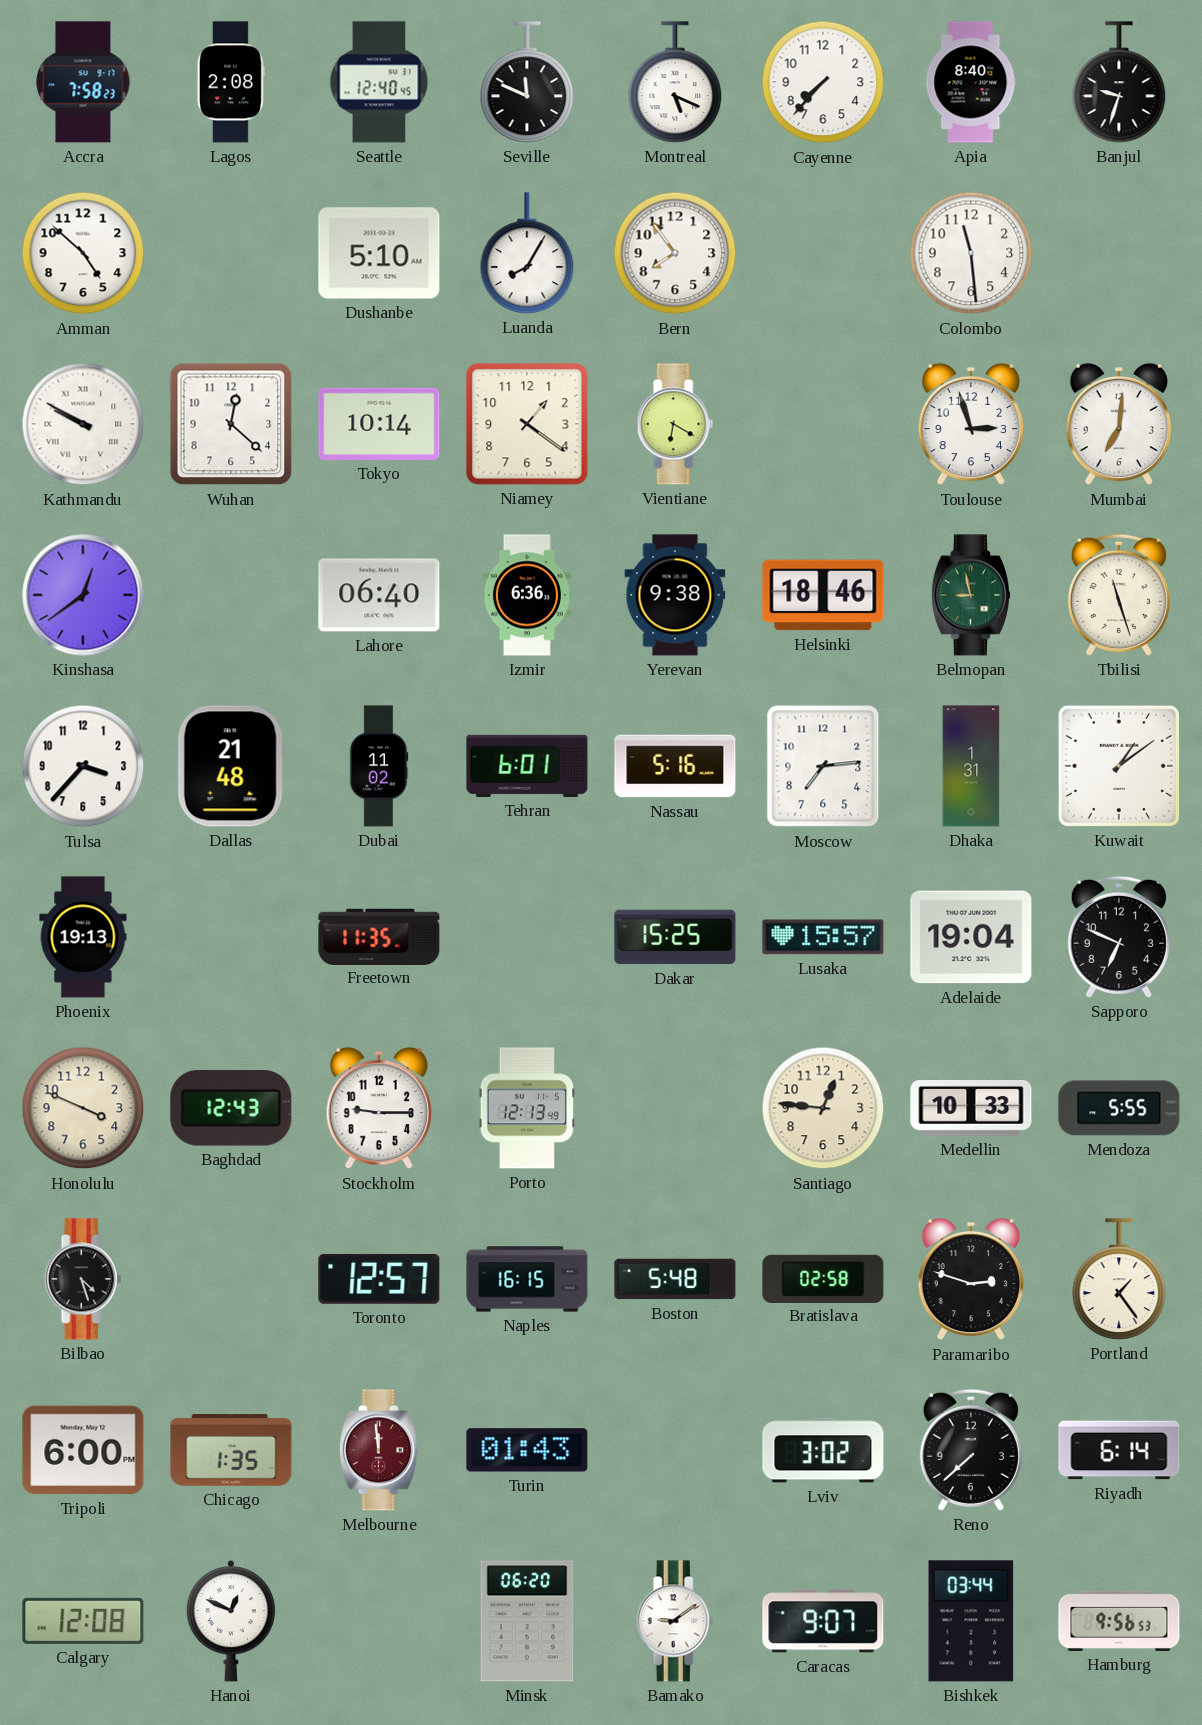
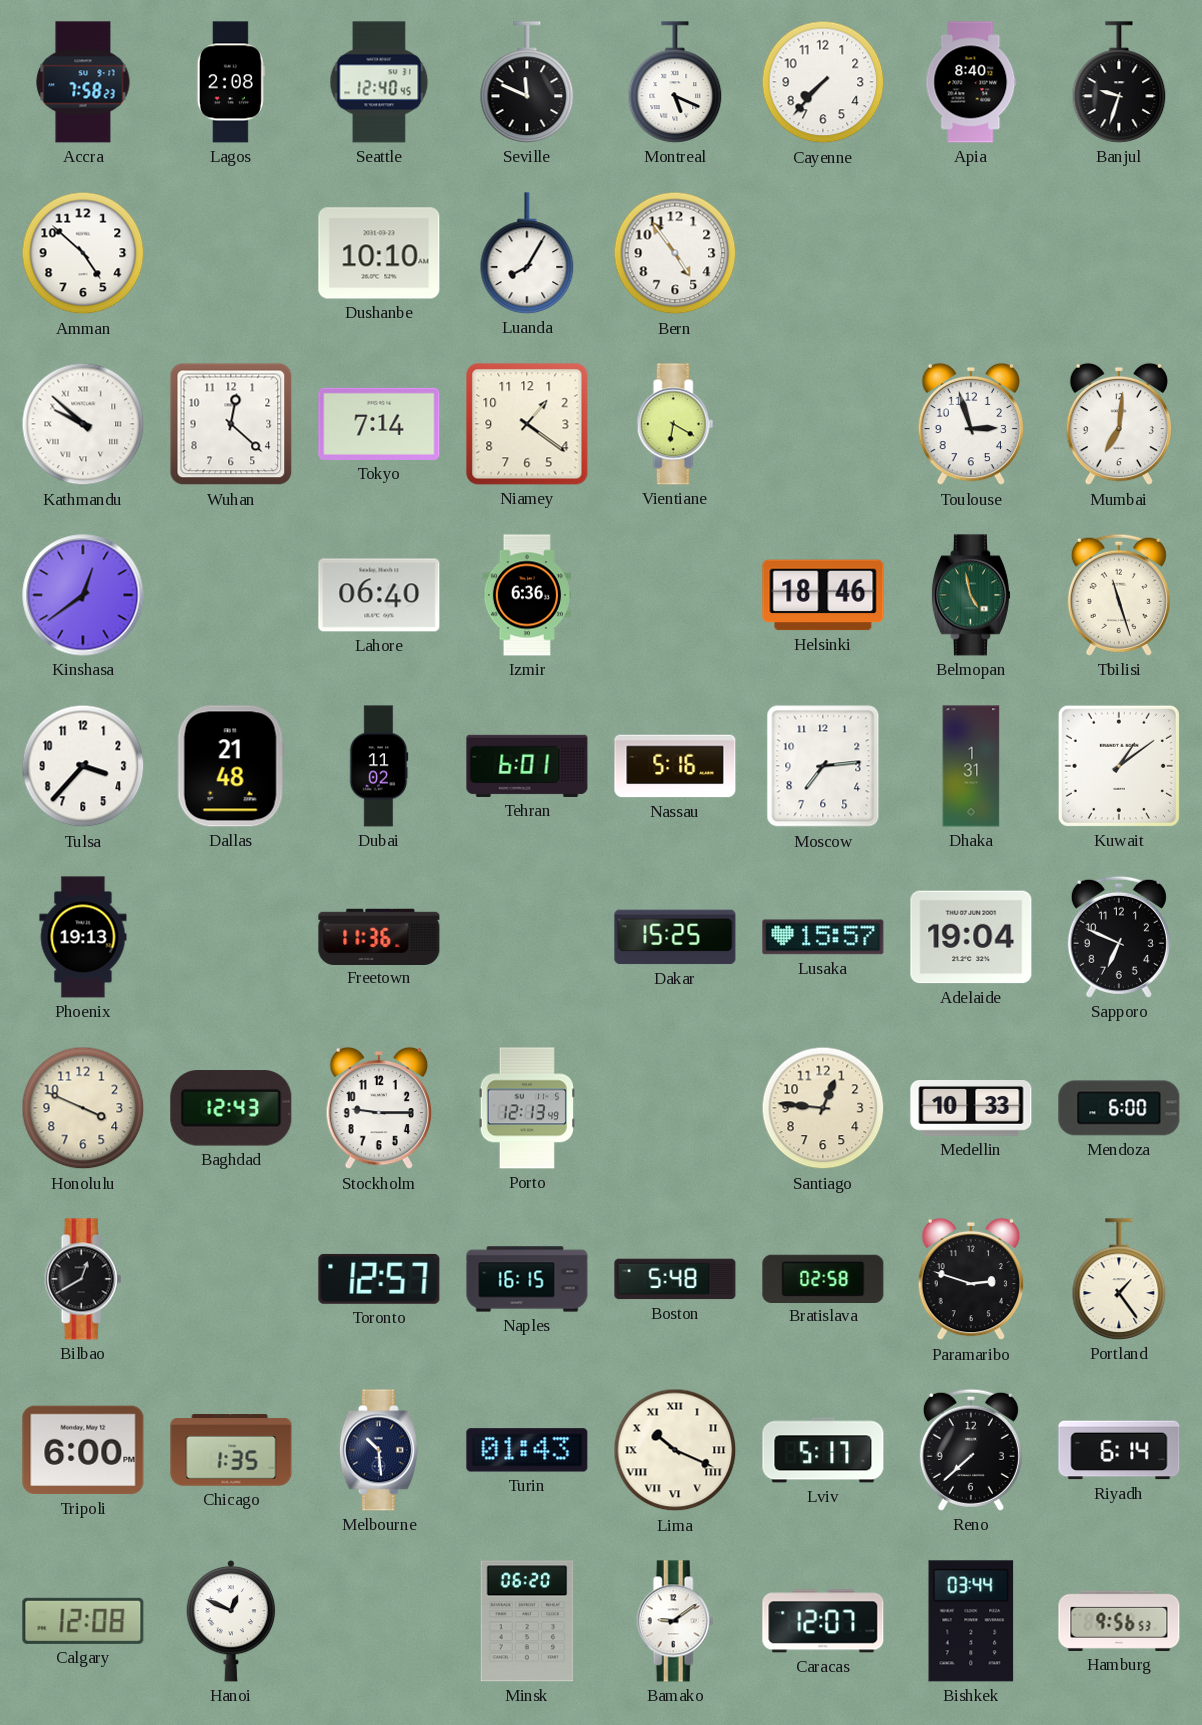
Dushanbe: 5:10 -> 10:10
Bern: 7:54 -> 4:54
Colombo: 11:29 -> none
Kathmandu: 9:50 -> 9:52
Tokyo: 10:14 -> 7:14
Yerevan: 9:38 -> none
Belmopan: 8:58 -> 4:58
Freetown: 11:35 -> 11:36
Mendoza: 5:55 -> 6:00
Bilbao: 4:27 -> 12:40
Melbourne: 11:59 -> 10:29
Melbourne dial: burgundy -> navy
Lima: none -> 10:19
Lviv: 3:02 -> 5:17
Caracas: 9:07 -> 12:07
